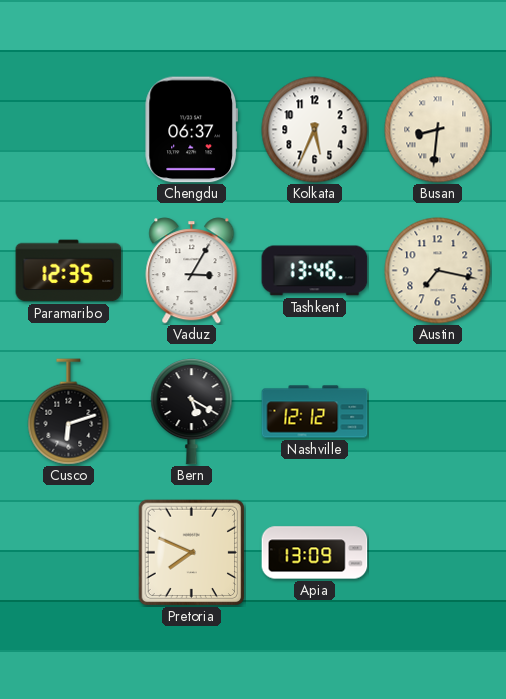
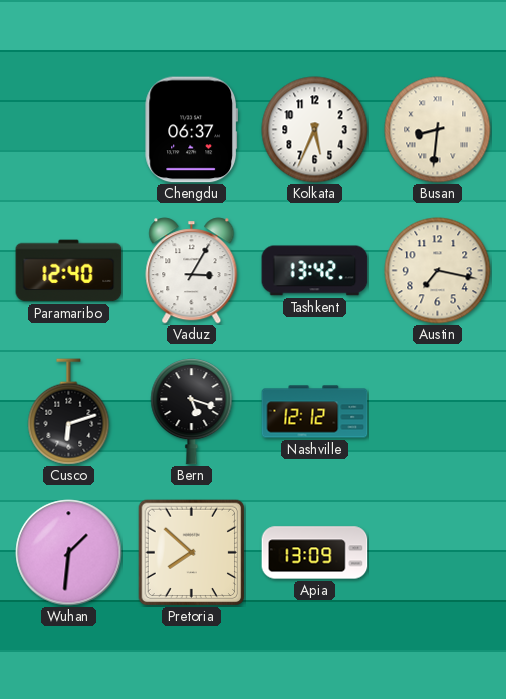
Paramaribo: 12:35 -> 12:40
Tashkent: 13:46 -> 13:42
Bern: 5:20 -> 5:18
Wuhan: none -> 1:31
Pretoria: 7:49 -> 7:52
